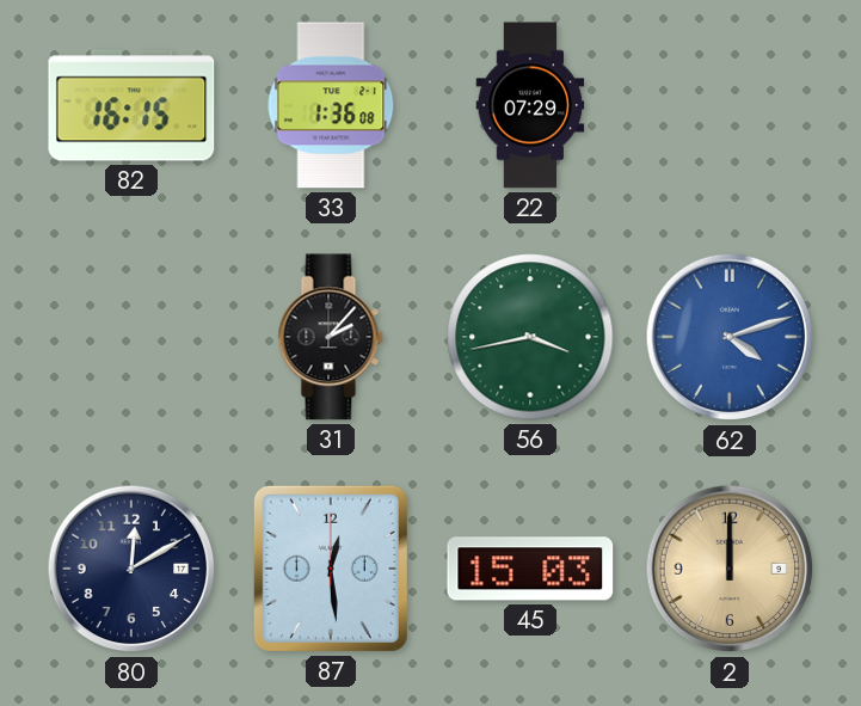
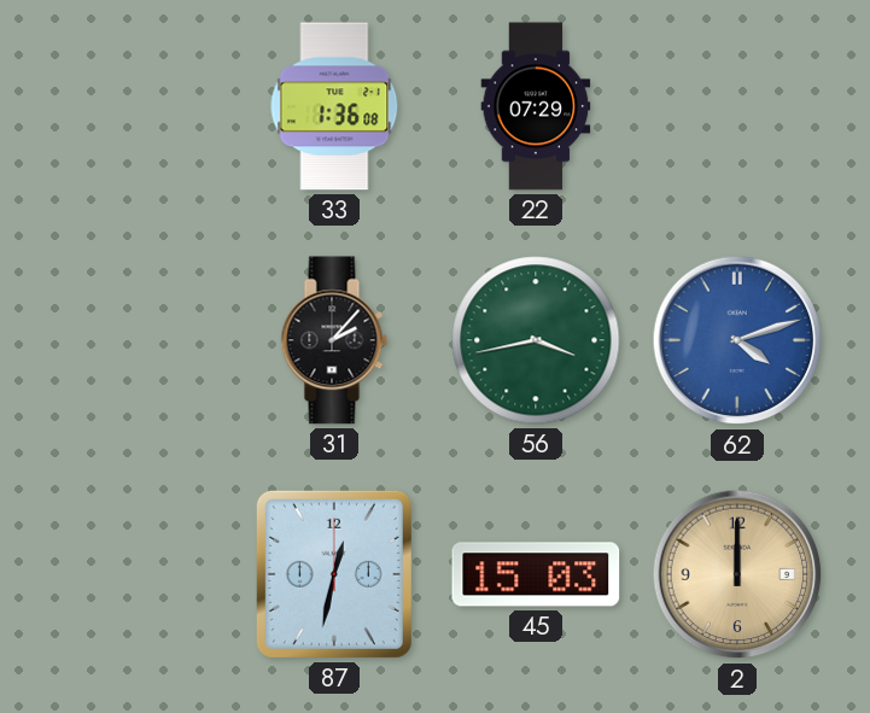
82: 16:15 -> none
80: 12:10 -> none
87: 12:29 -> 12:32
